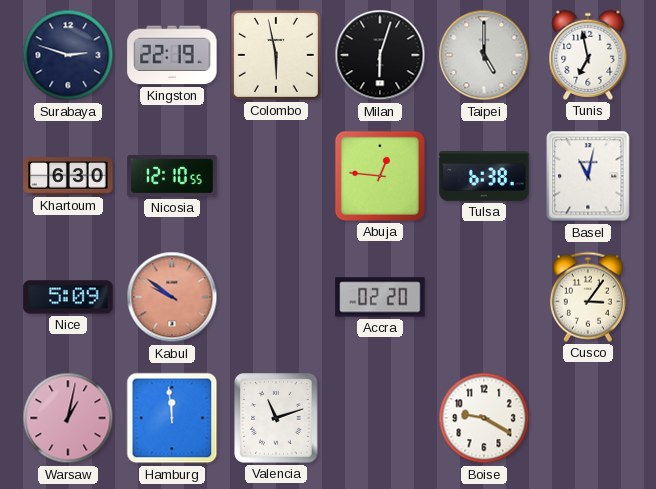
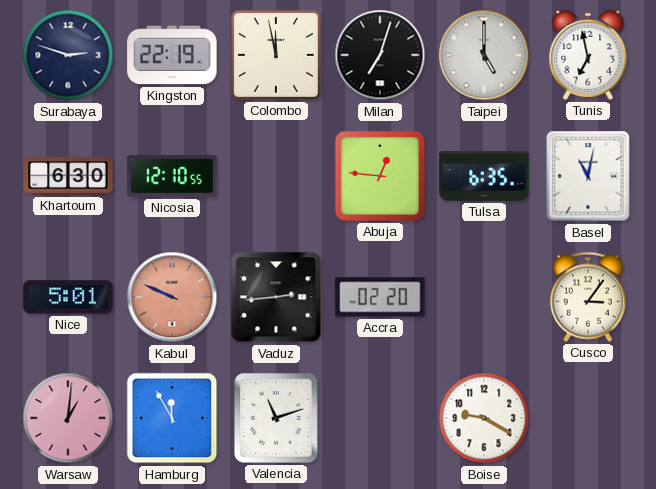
Colombo: 5:58 -> 11:58
Milan: 6:03 -> 7:03
Tulsa: 6:38 -> 6:35
Nice: 5:09 -> 5:01
Kabul: 9:51 -> 9:49
Vaduz: none -> 2:44
Warsaw: 1:02 -> 1:01
Hamburg: 11:59 -> 11:55
